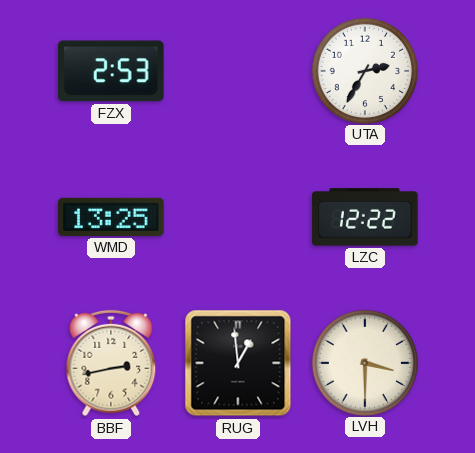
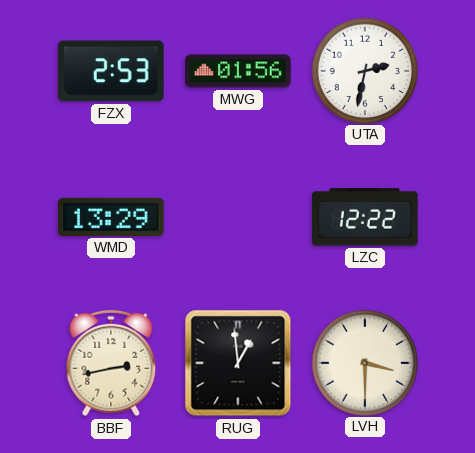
MWG: none -> 01:56
UTA: 2:35 -> 2:32
WMD: 13:25 -> 13:29
